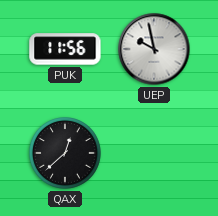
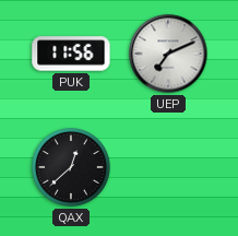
UEP: 9:58 -> 7:11
